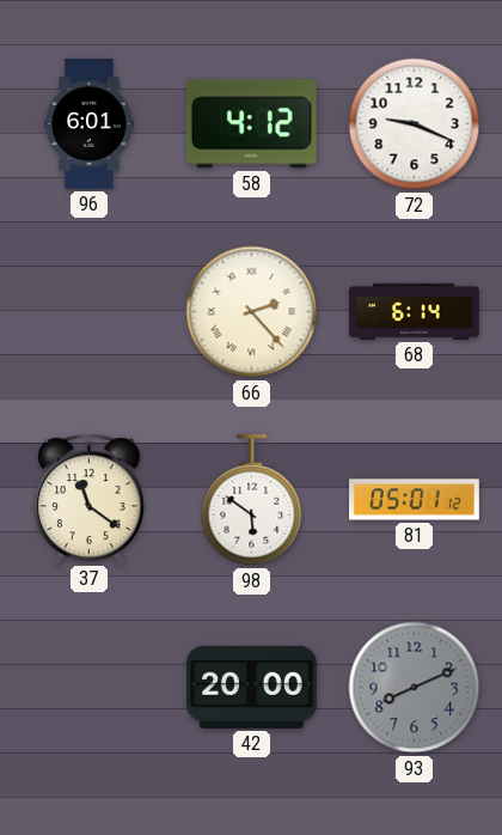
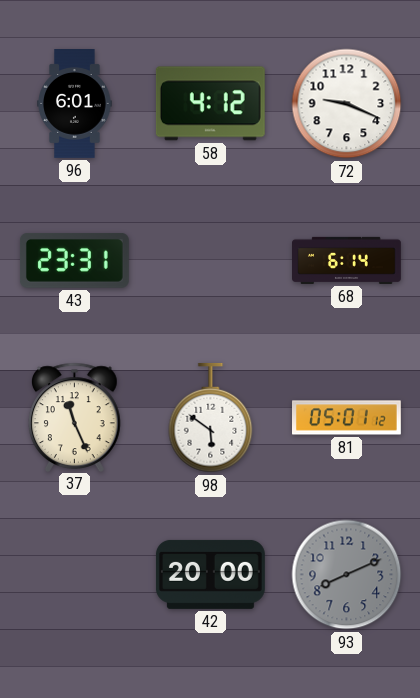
43: none -> 23:31
66: 2:23 -> none
37: 11:21 -> 11:26
